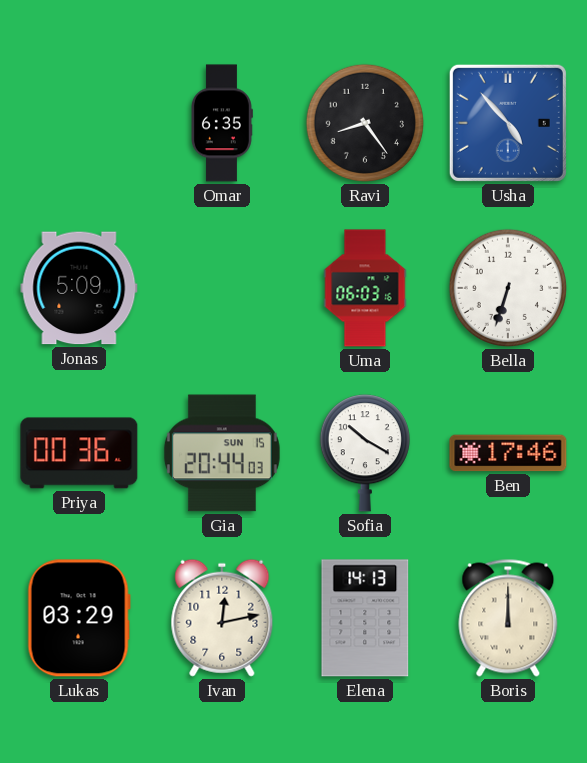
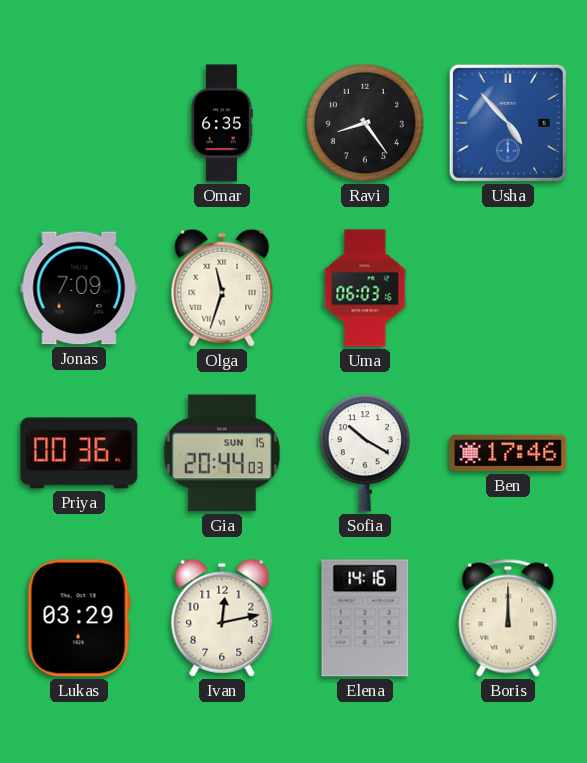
Jonas: 5:09 -> 7:09
Olga: none -> 11:33
Bella: 6:33 -> none
Elena: 14:13 -> 14:16
